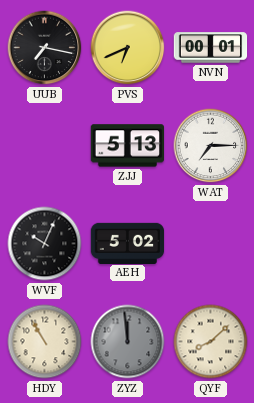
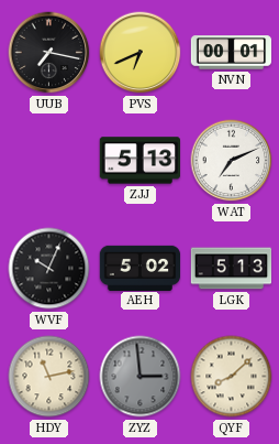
WAT: 7:15 -> 7:11
LGK: none -> 5:13
HDY: 10:55 -> 11:13
ZYZ: 11:59 -> 2:59
